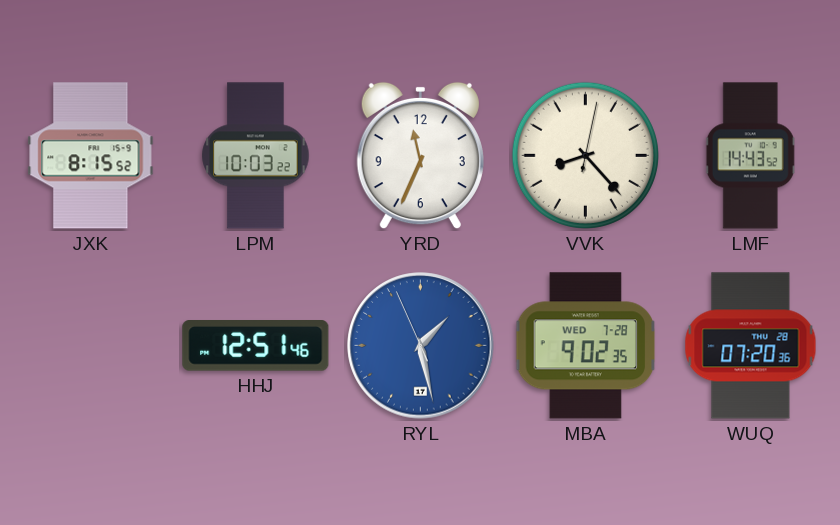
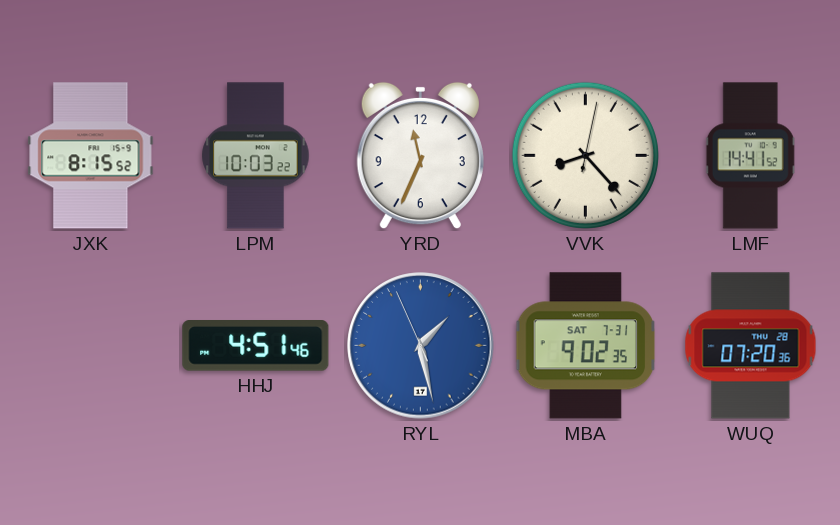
LMF: 14:43 -> 14:41
HHJ: 12:51 -> 4:51
MBA date: WED 7-28 -> SAT 7-31
